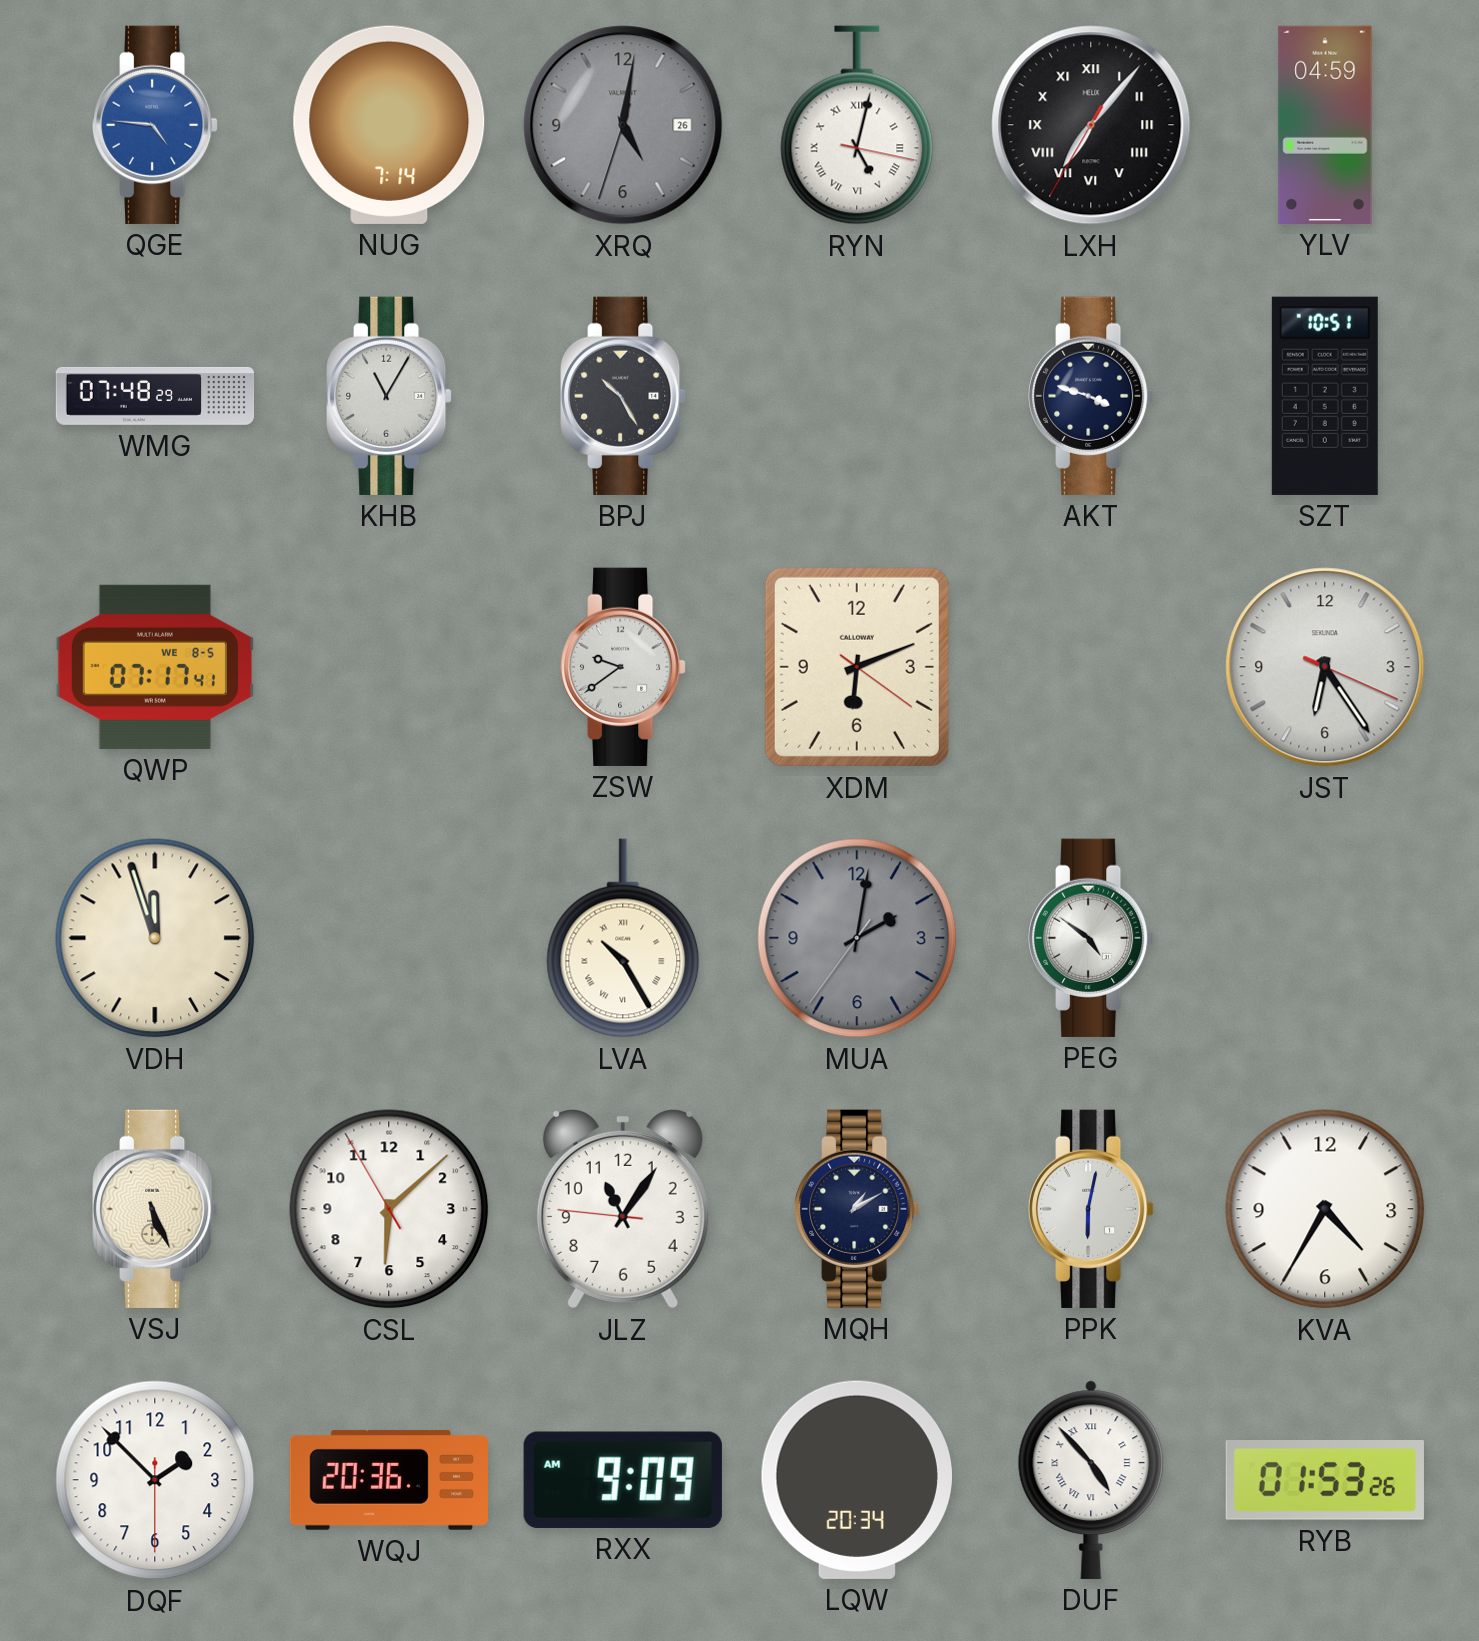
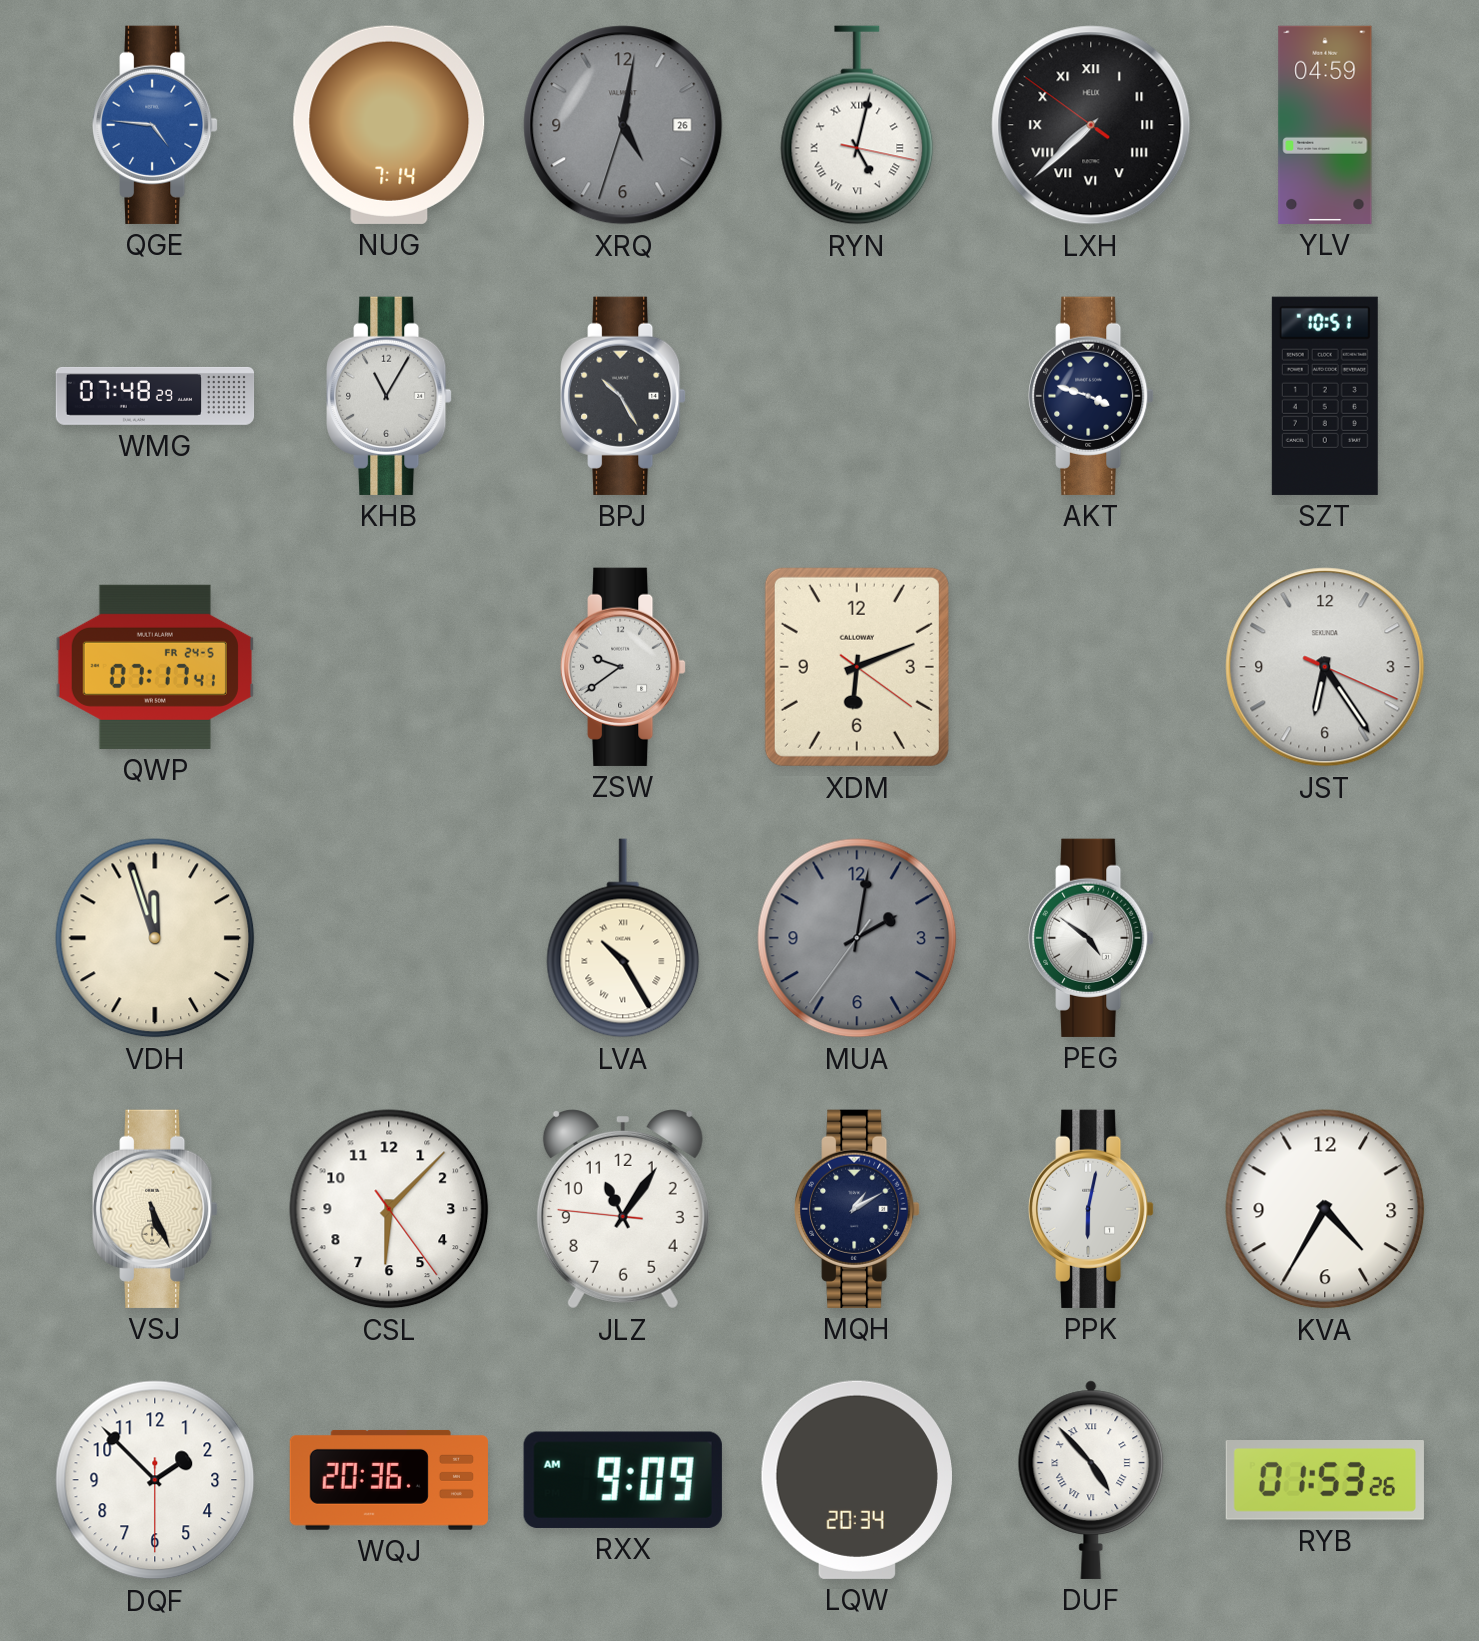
LXH: 7:06 -> 7:37
QWP date: WE 8-5 -> FR 24-5
CSL: 6:07:55 -> 6:07:24
